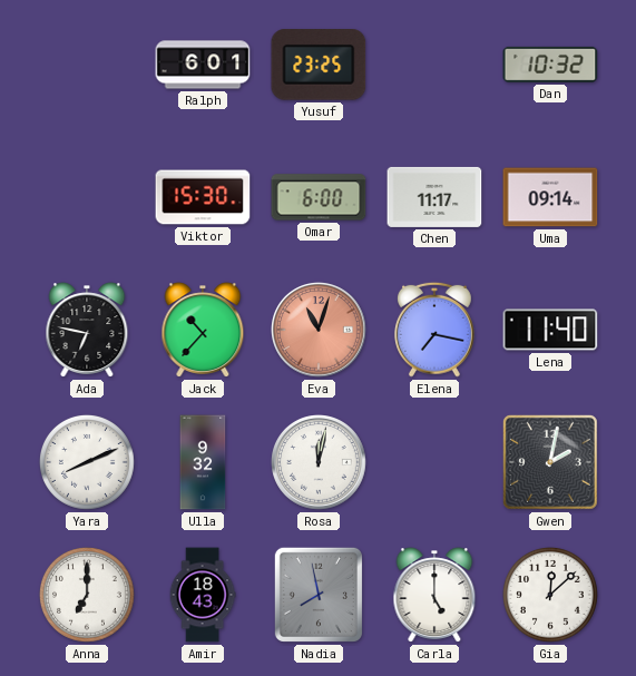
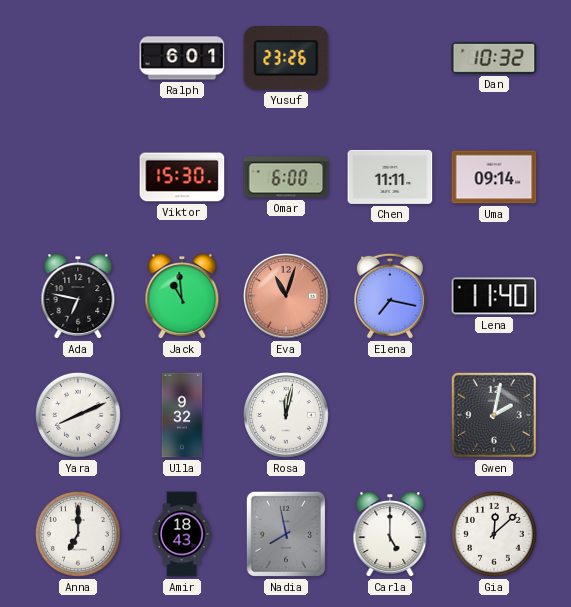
Yusuf: 23:25 -> 23:26
Chen: 11:17 -> 11:11
Jack: 10:37 -> 10:59
